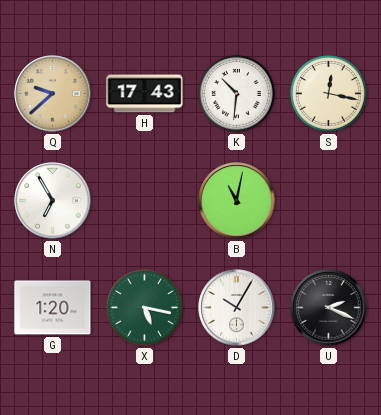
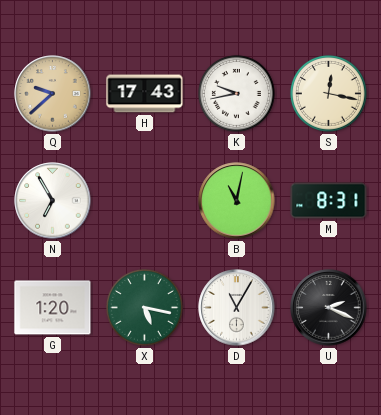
K: 10:31 -> 9:43
M: none -> 8:31
D: 10:05 -> 11:05
